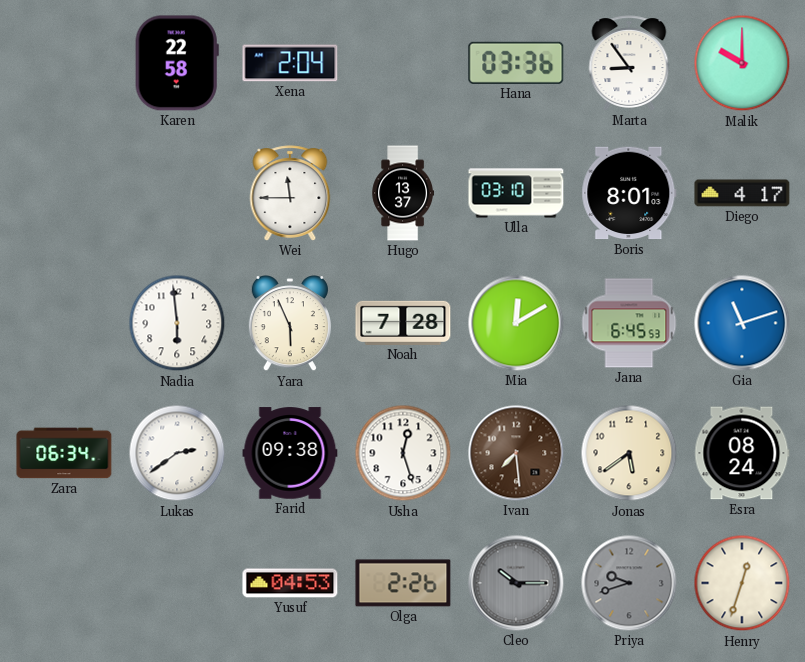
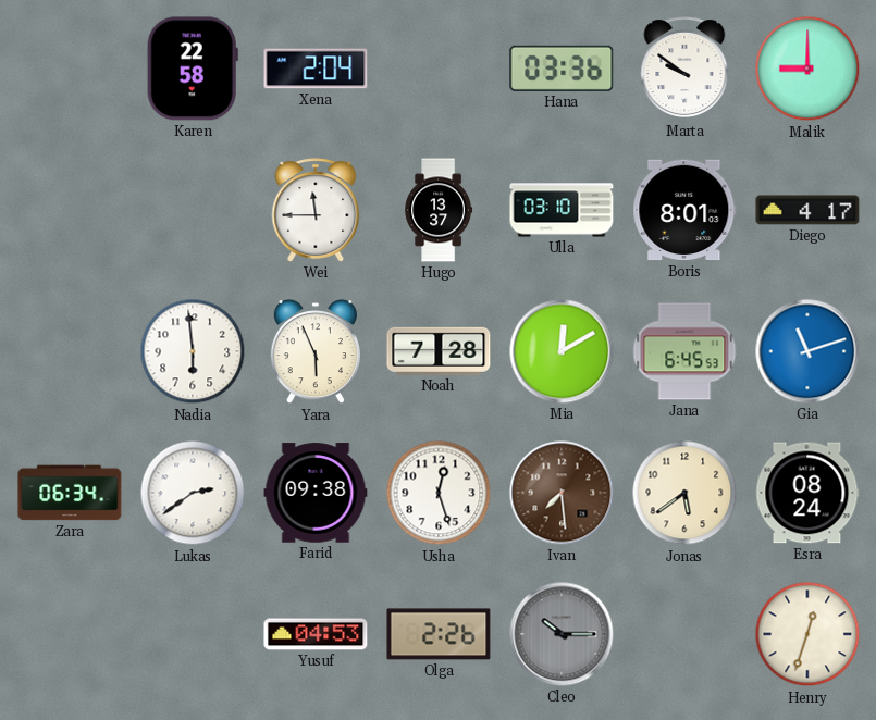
Marta: 8:54 -> 9:51
Malik: 10:00 -> 9:00
Priya: 9:42 -> none
